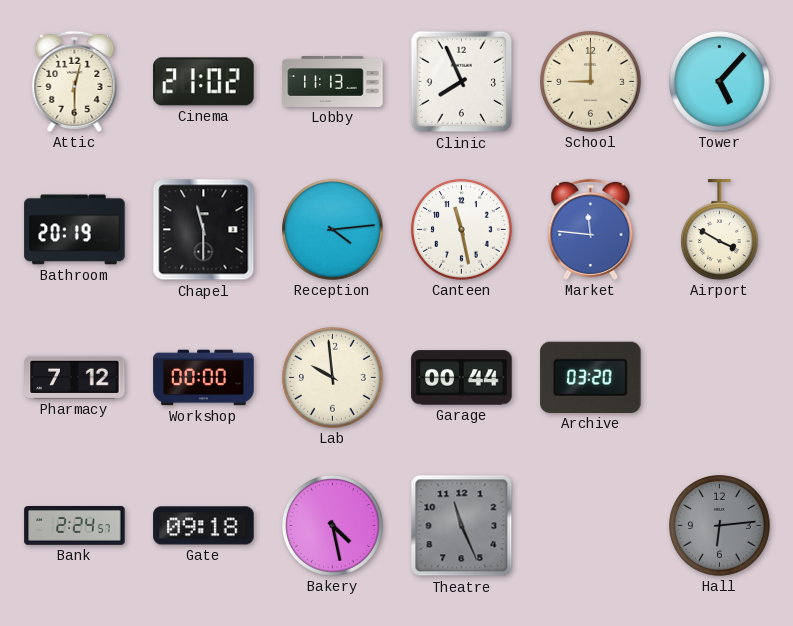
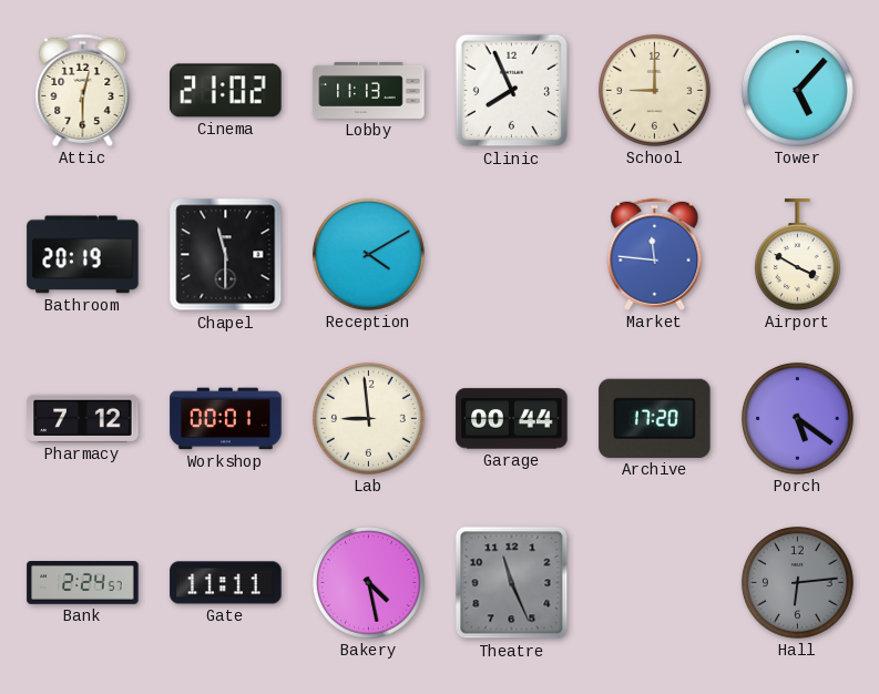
Reception: 4:14 -> 4:10
Canteen: 11:28 -> none
Workshop: 00:00 -> 00:01
Lab: 9:59 -> 8:59
Archive: 03:20 -> 17:20
Porch: none -> 5:21
Gate: 09:18 -> 11:11
